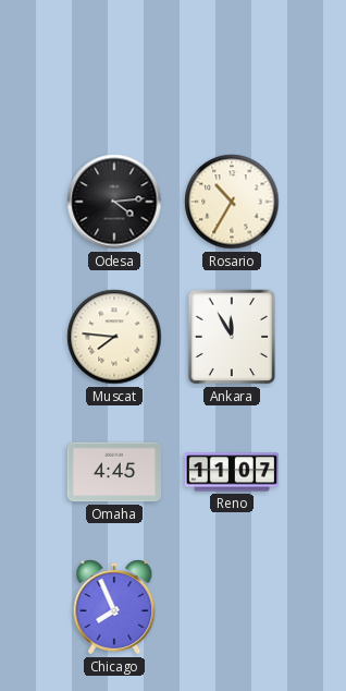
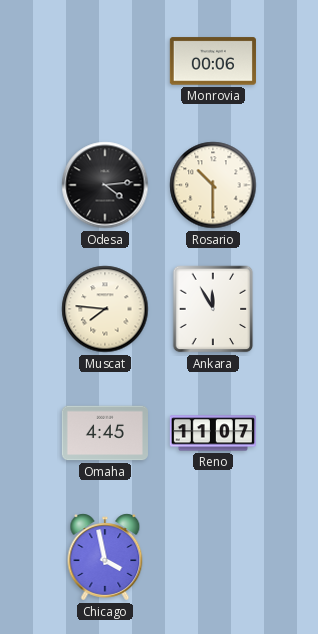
Monrovia: none -> 00:06
Rosario: 10:35 -> 10:30
Chicago: 7:56 -> 3:58
